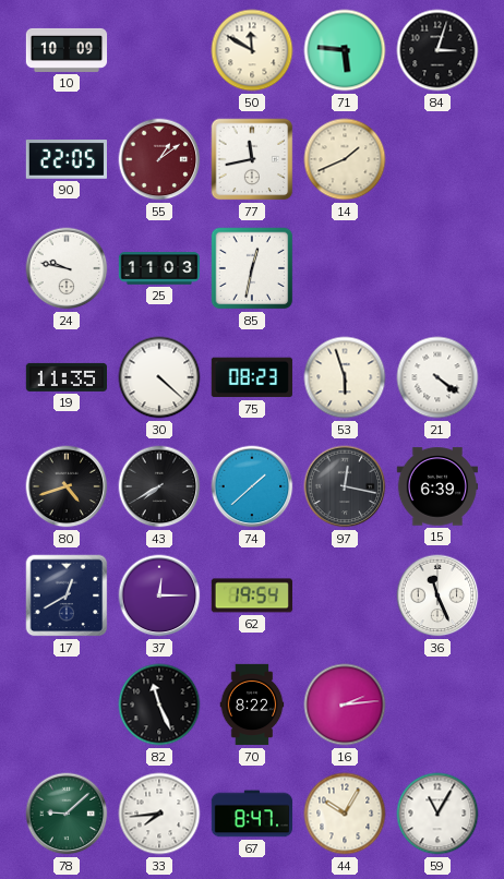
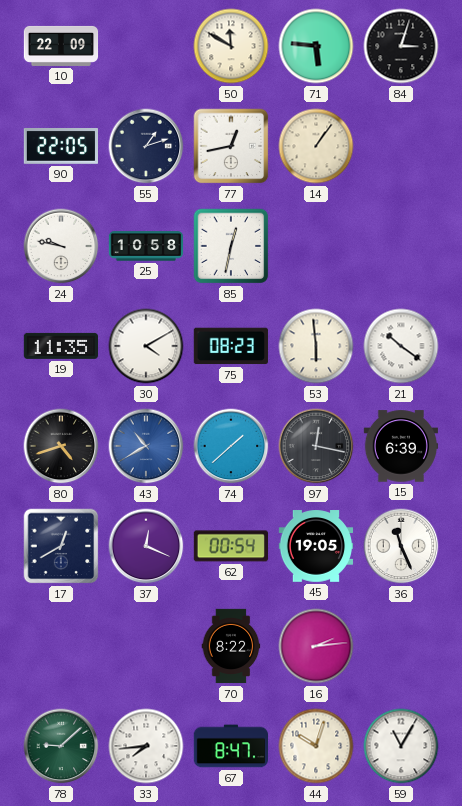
10: 10:09 -> 22:09
55: 1:09 -> 1:12
55 dial: burgundy -> navy
77: 11:43 -> 12:43
14: 1:41 -> 1:06
25: 11:03 -> 10:58
30: 4:22 -> 4:10
53: 5:57 -> 5:59
21: 4:21 -> 10:21
43: 7:40 -> 10:40
43 dial: black -> blue
37: 12:15 -> 12:19
62: 19:54 -> 00:54
45: none -> 19:05
82: 11:26 -> none
44: 10:05 -> 10:03
